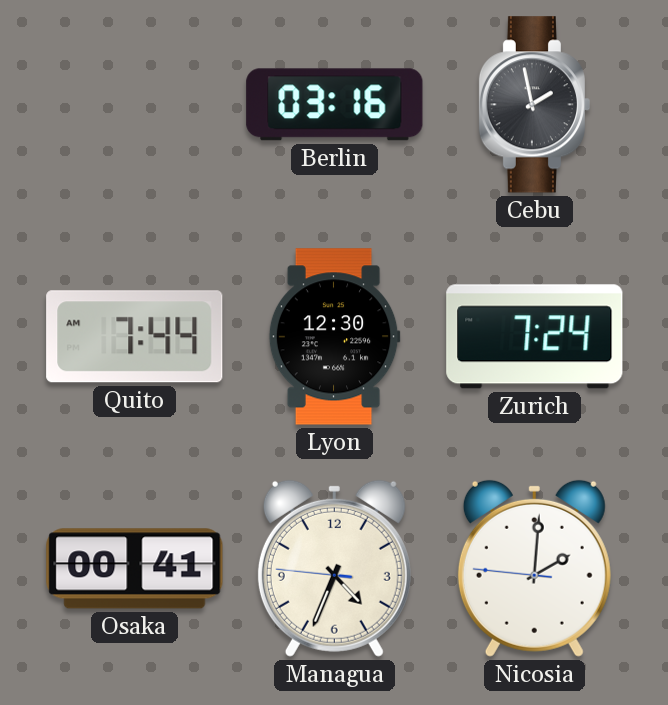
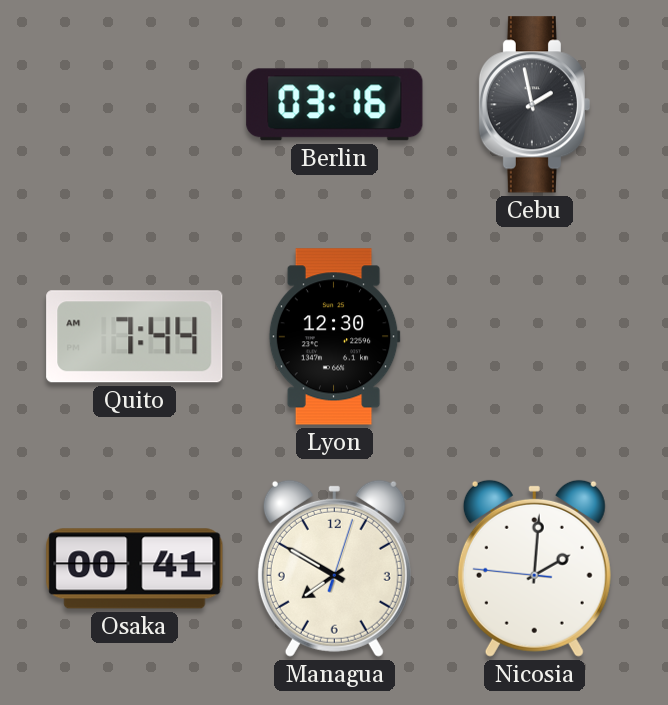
Zurich: 7:24 -> none
Managua: 4:33 -> 7:50
